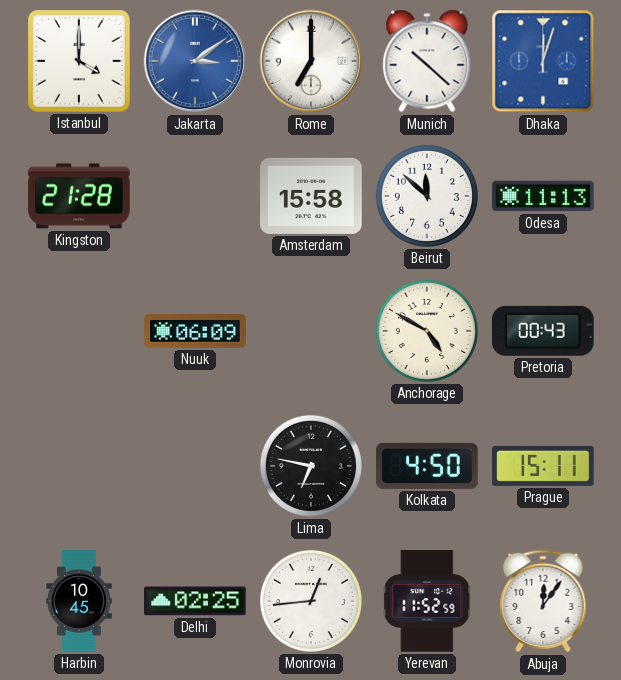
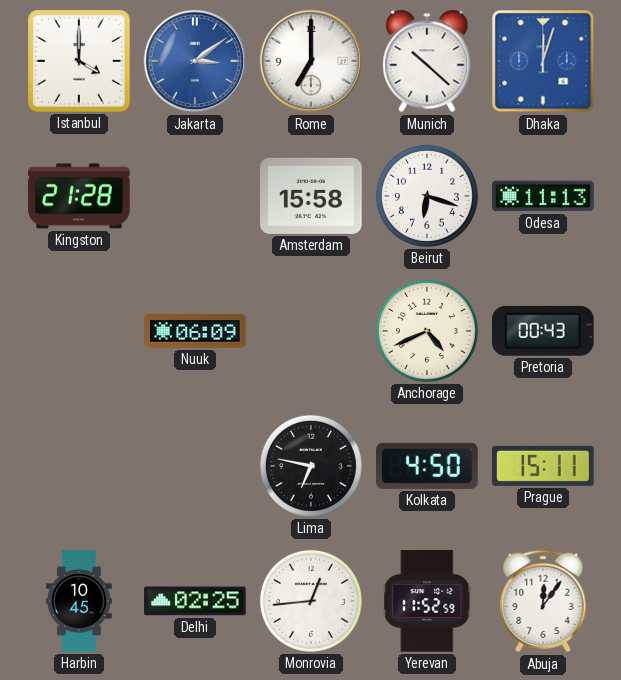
Beirut: 11:52 -> 6:18
Anchorage: 4:50 -> 4:41
